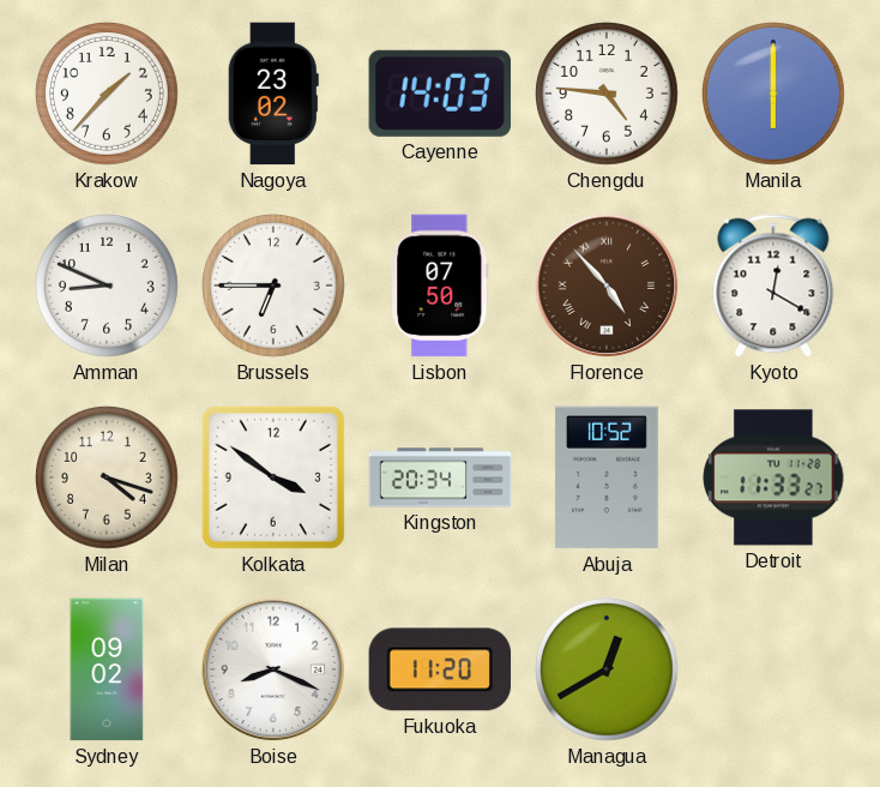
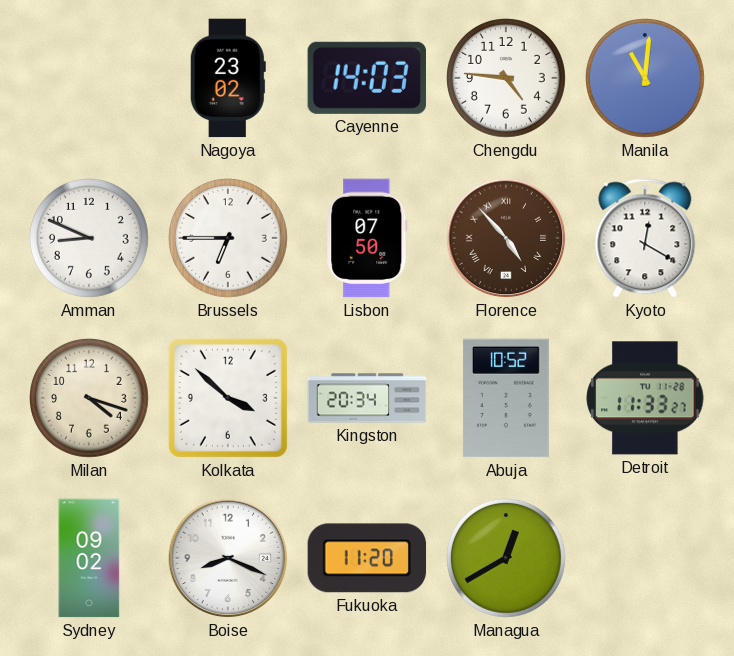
Krakow: 1:37 -> none
Manila: 6:00 -> 11:01
Kolkata: 3:51 -> 3:52
